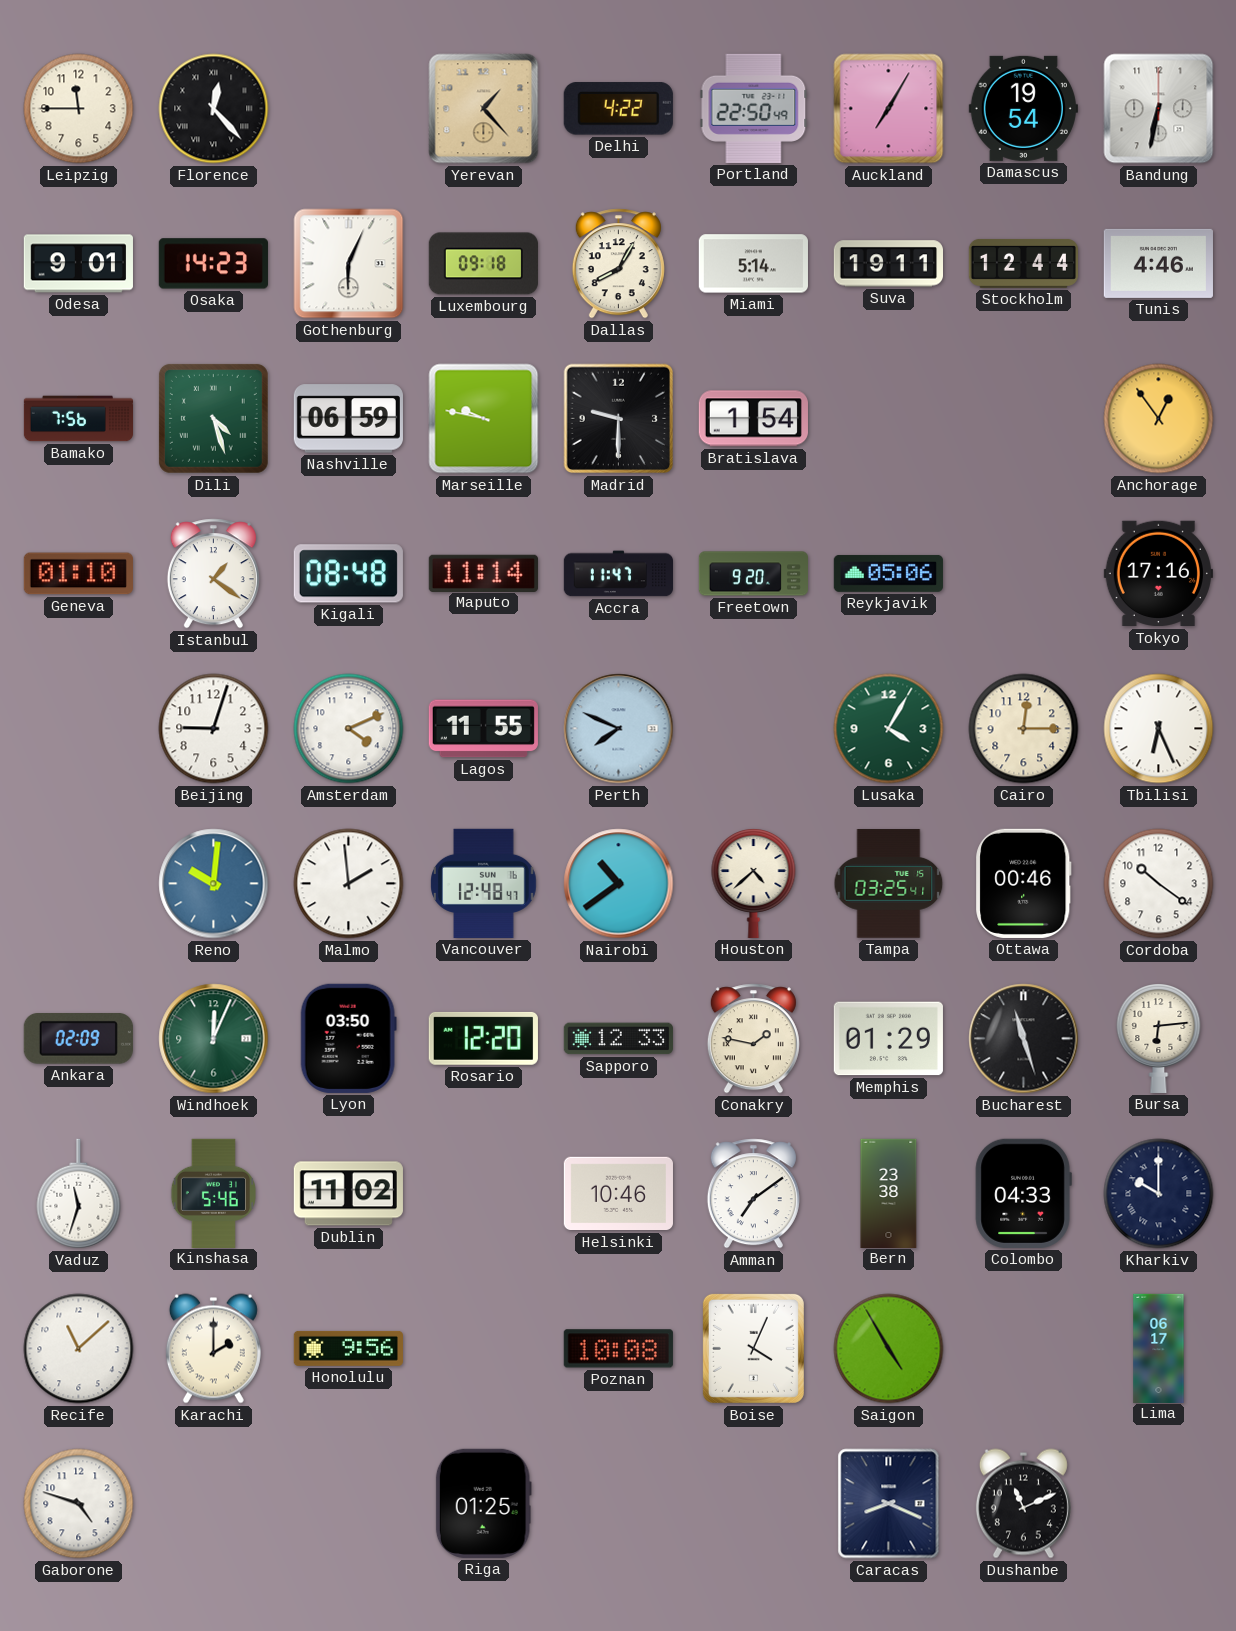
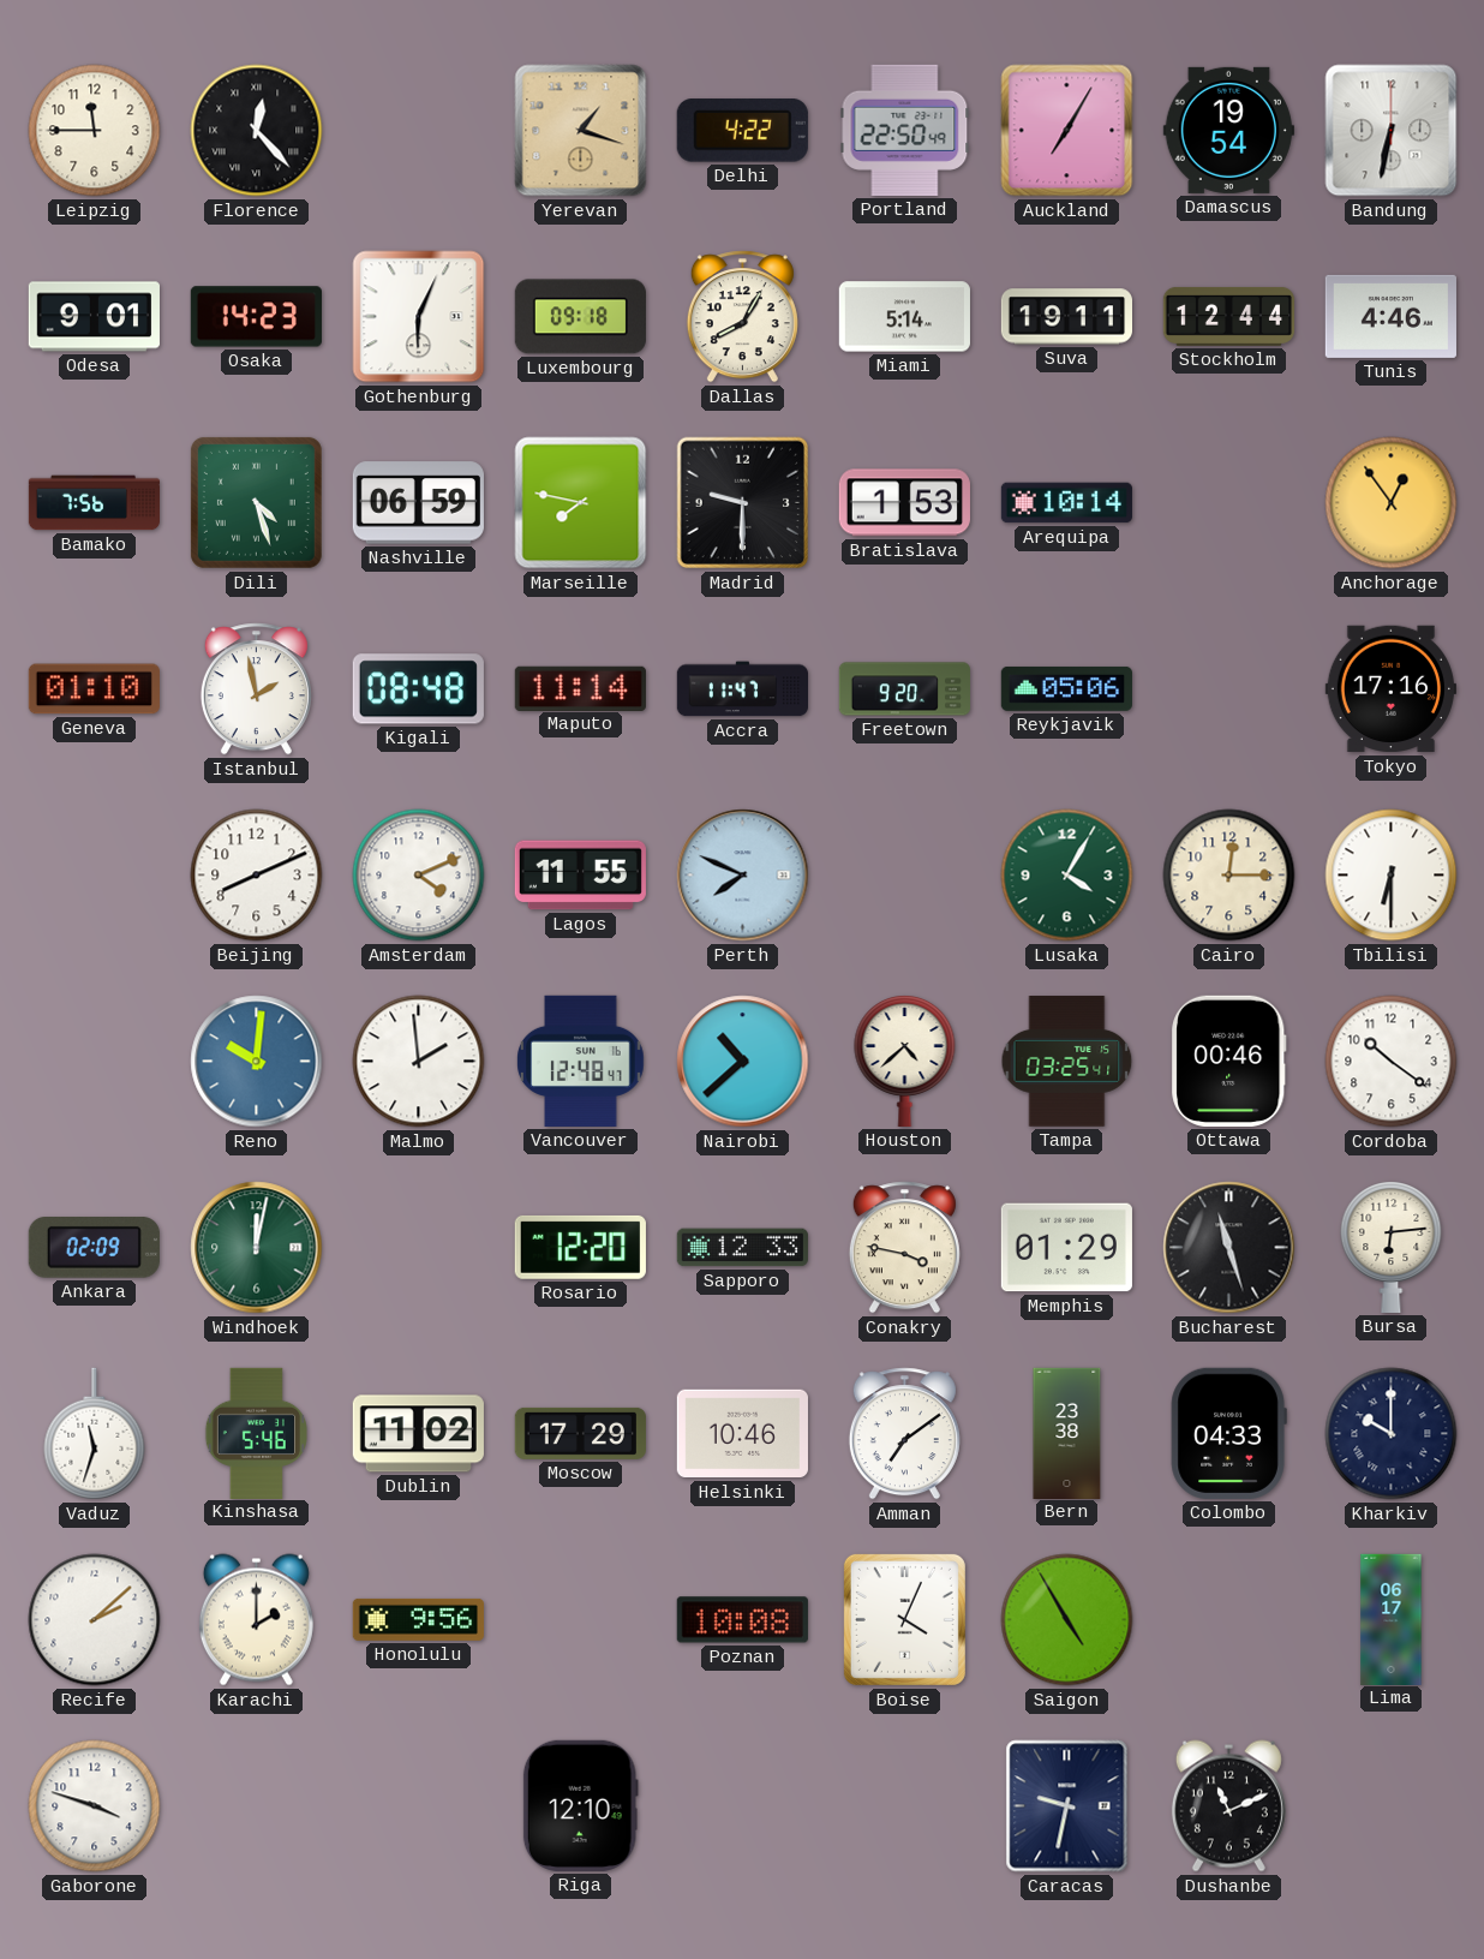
Yerevan: 1:23 -> 1:18
Marseille: 9:47 -> 7:47
Bratislava: 1:54 -> 1:53
Arequipa: none -> 10:14
Istanbul: 1:21 -> 1:58
Beijing: 9:03 -> 8:11
Tbilisi: 6:26 -> 6:30
Nairobi: 10:39 -> 10:38
Windhoek: 12:04 -> 12:02
Lyon: 03:50 -> none
Conakry: 1:47 -> 3:47
Moscow: none -> 17:29
Recife: 11:08 -> 2:08
Gaborone: 4:48 -> 3:48
Riga: 01:25 -> 12:10
Caracas: 8:19 -> 9:32
